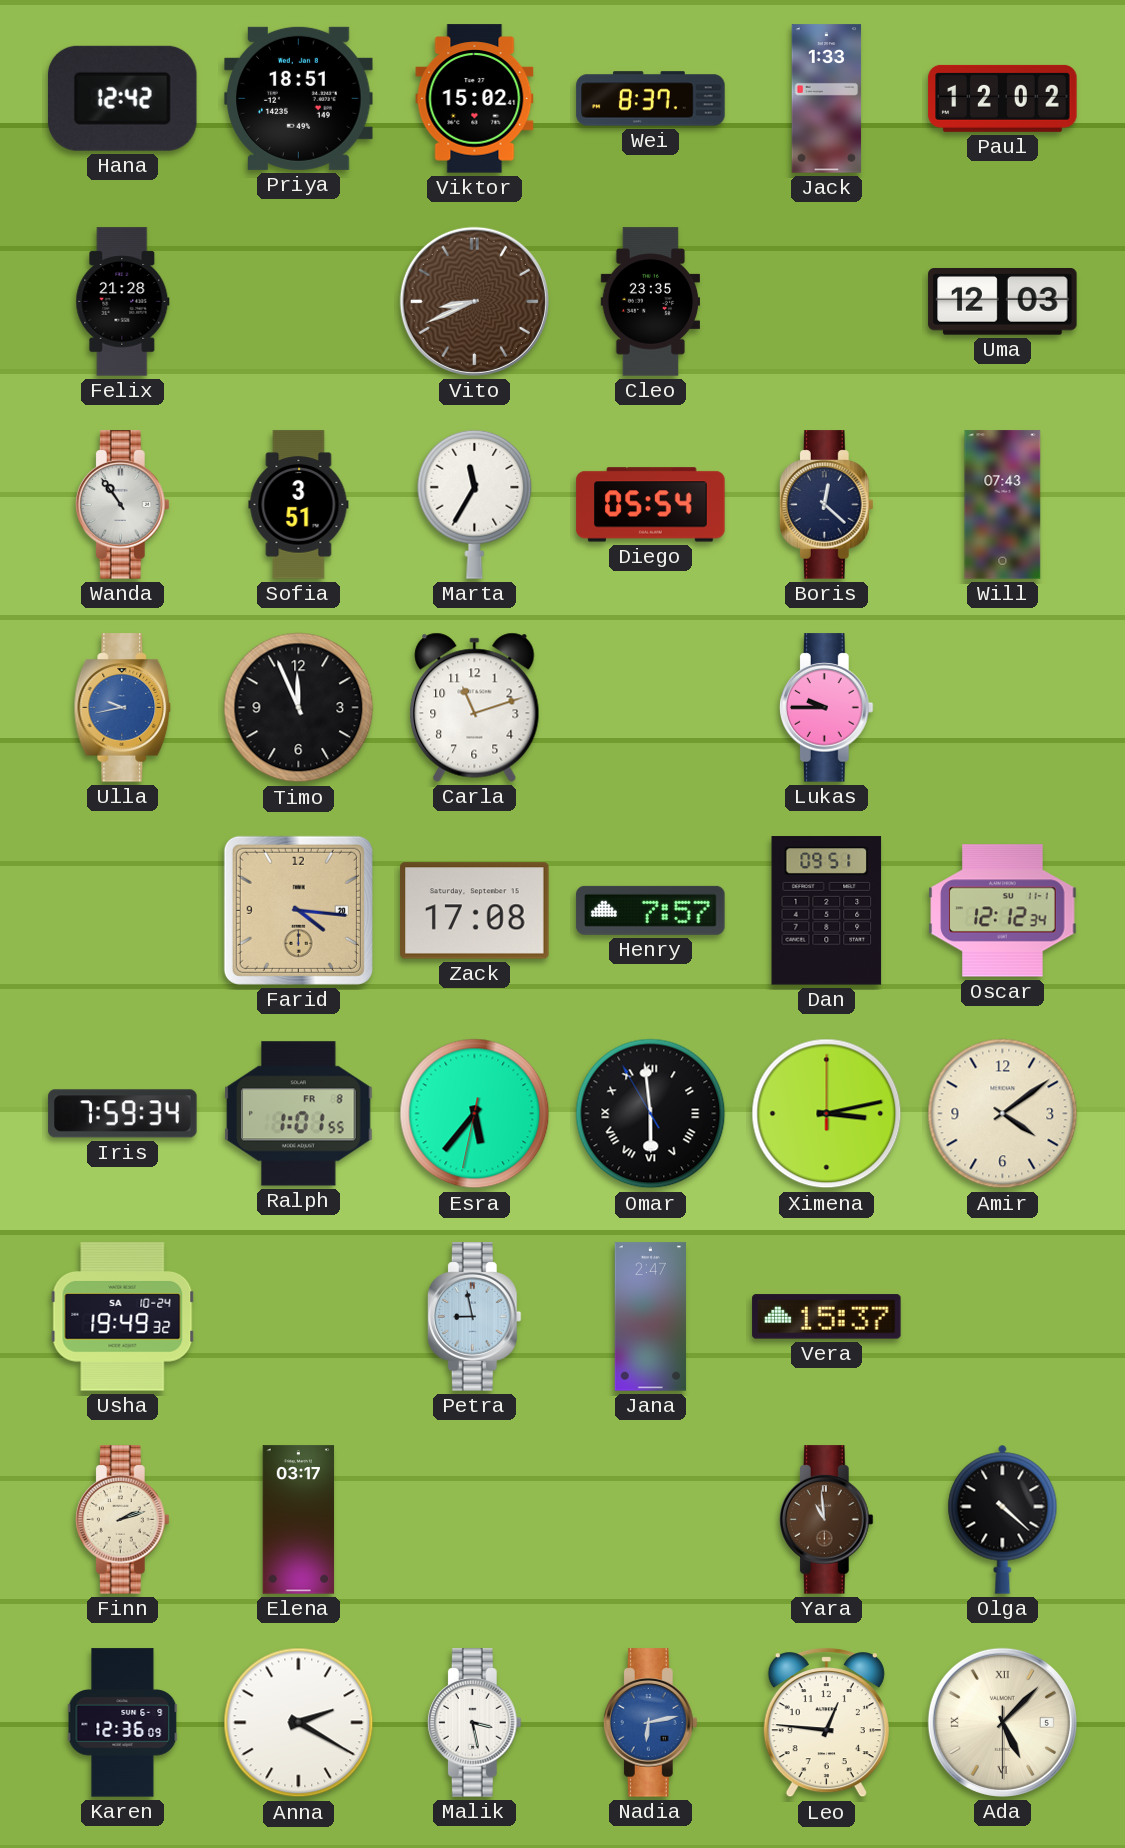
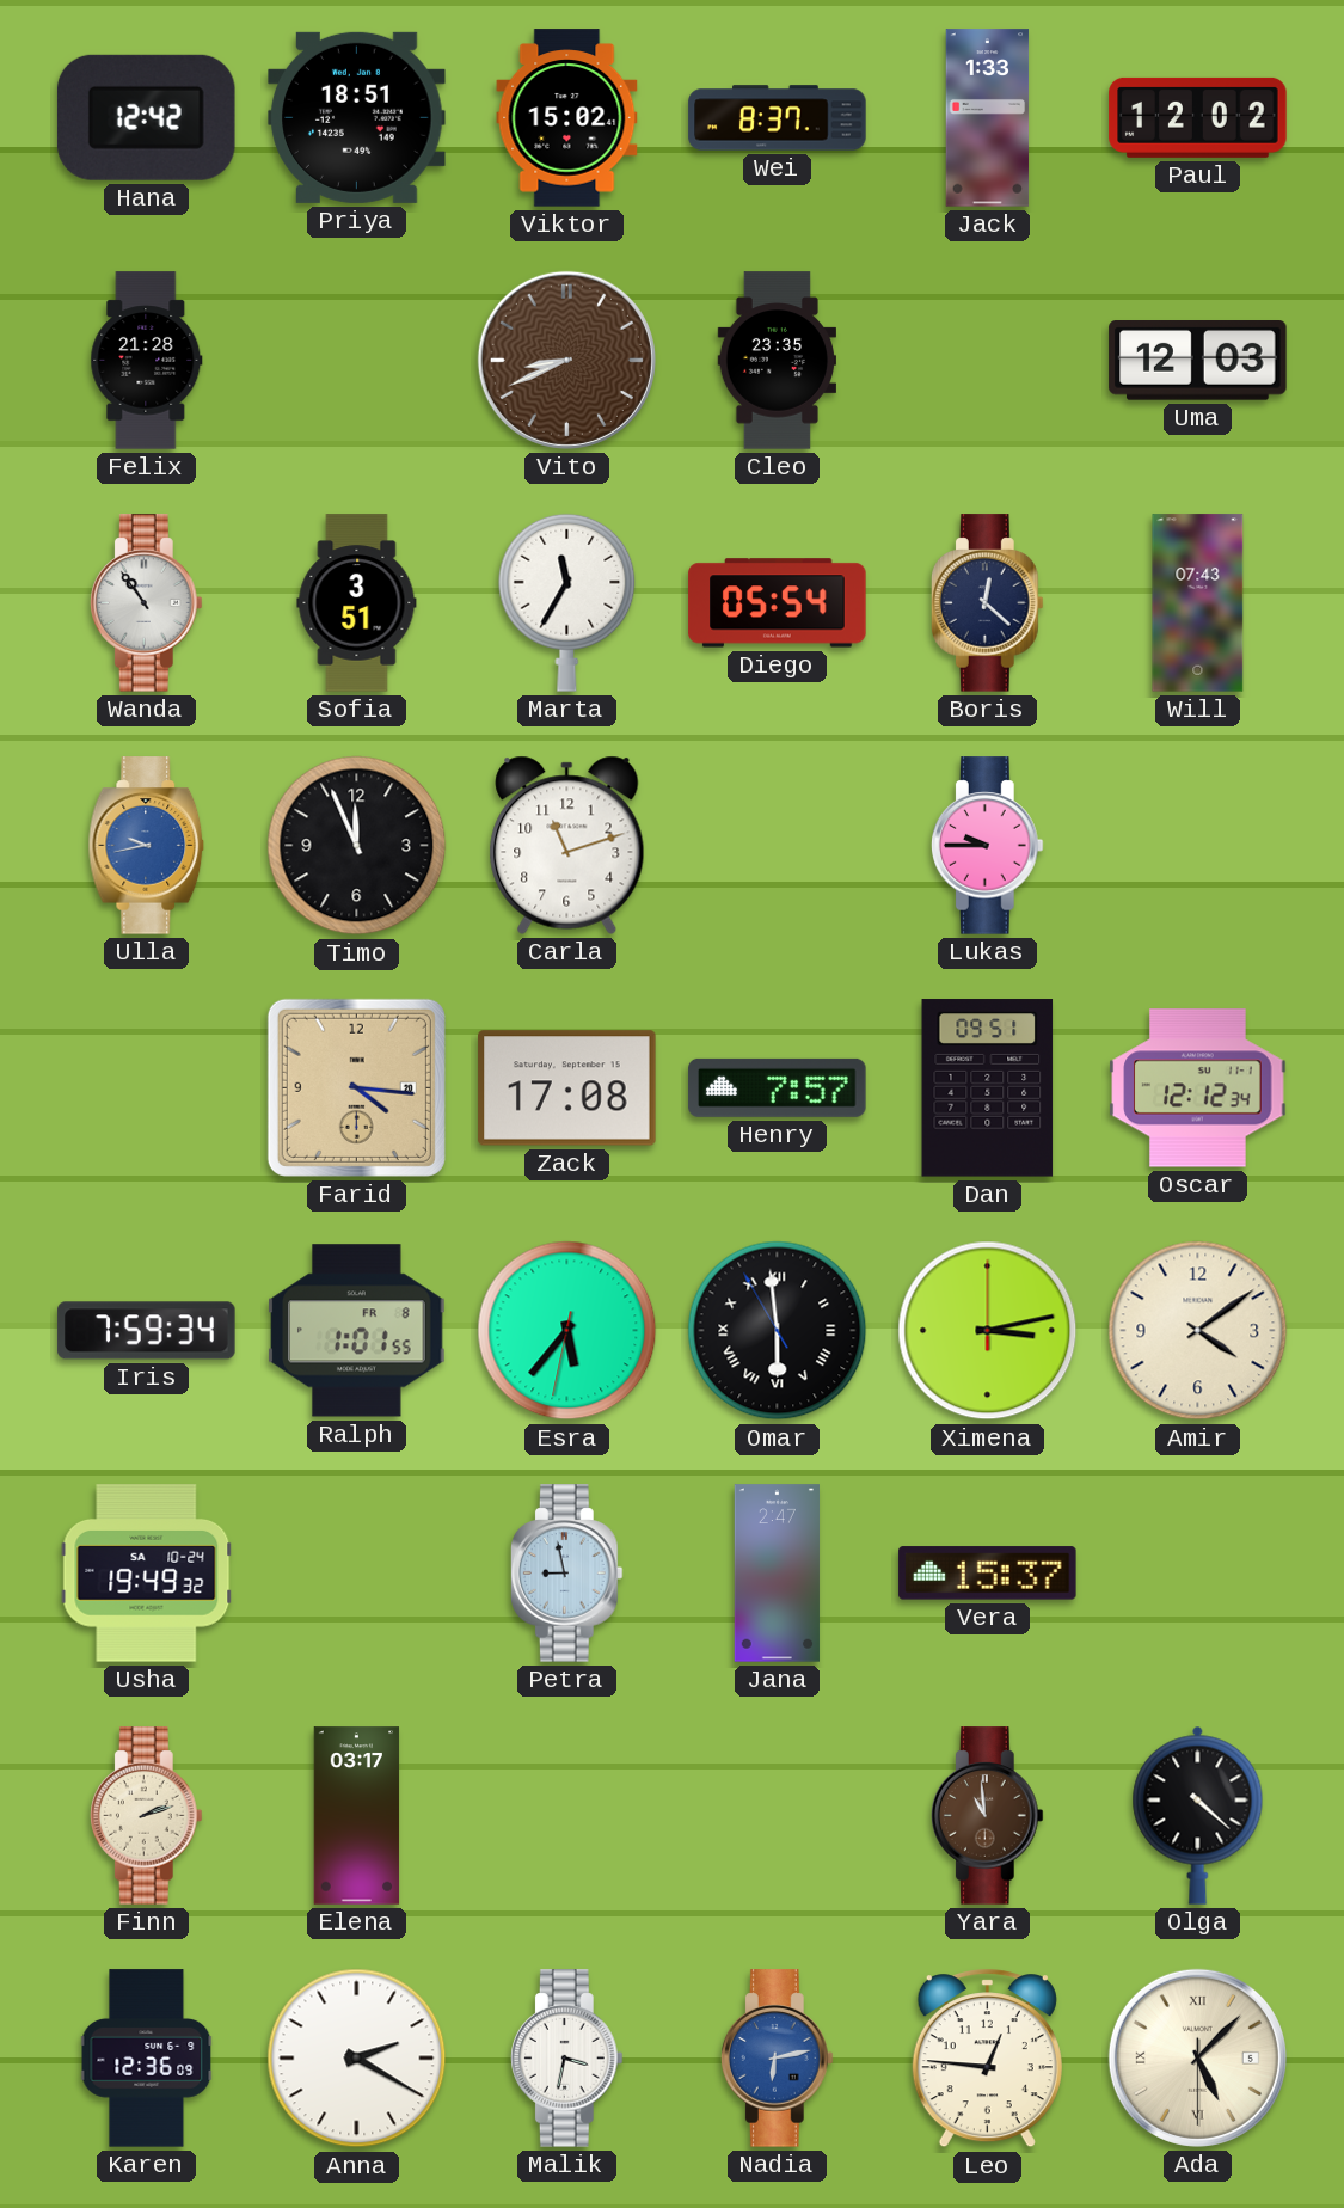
Malik: 3:28 -> 3:32
